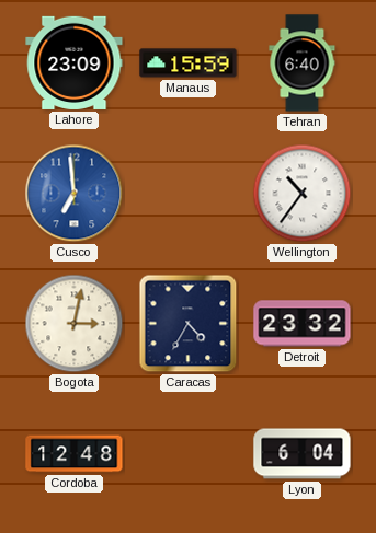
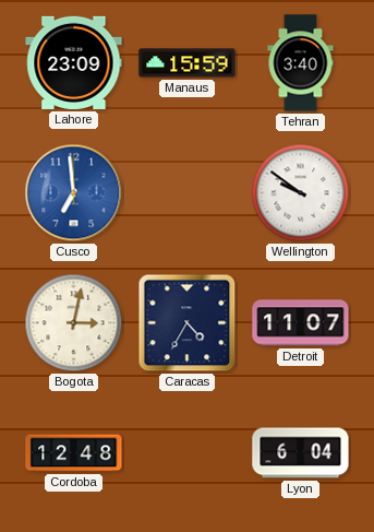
Tehran: 6:40 -> 3:40
Wellington: 10:36 -> 9:51
Detroit: 23:32 -> 11:07
